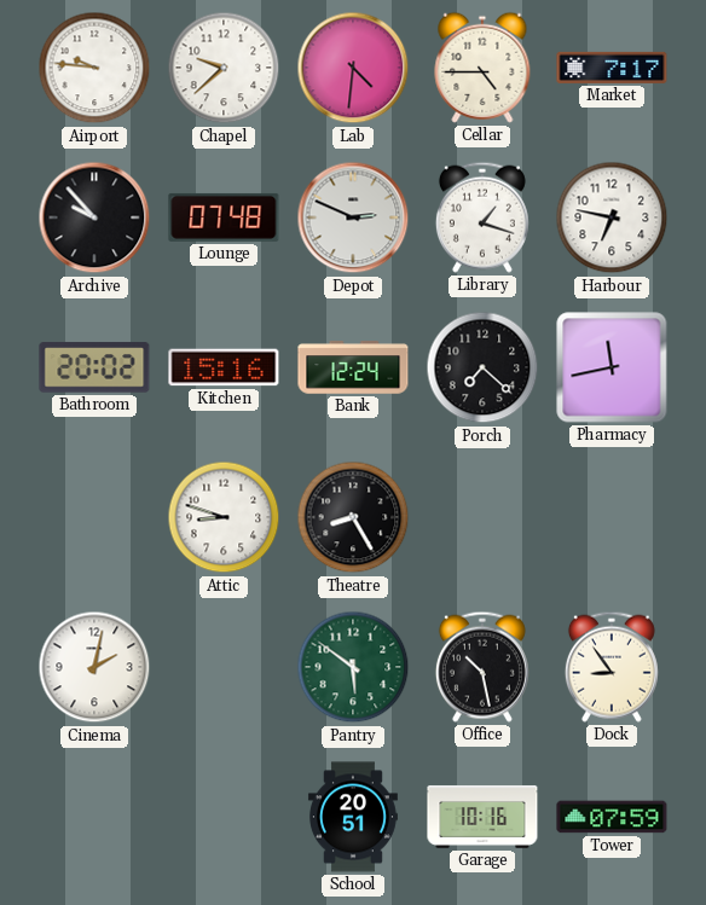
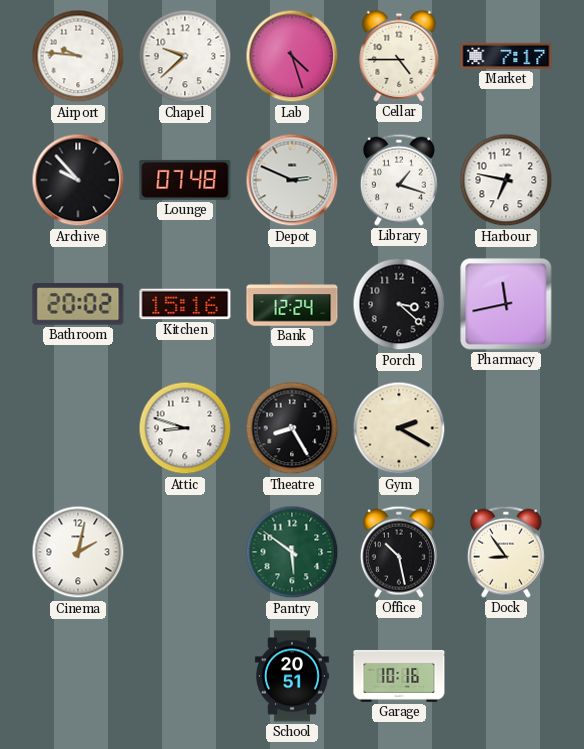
Lab: 4:31 -> 4:27
Porch: 7:22 -> 3:22
Gym: none -> 2:20
Tower: 07:59 -> none
